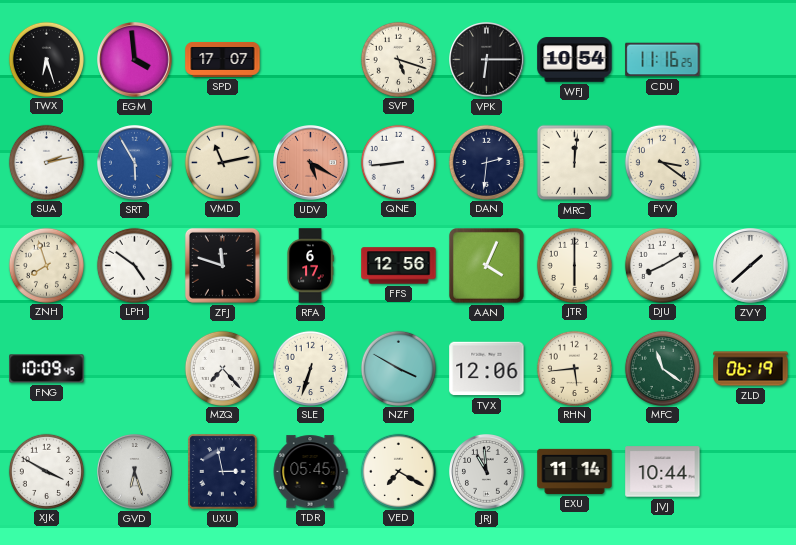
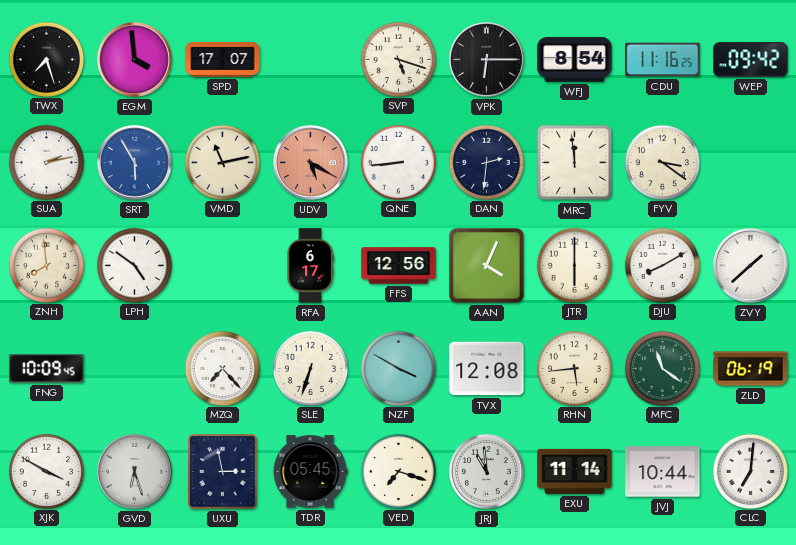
TWX: 6:27 -> 7:27
WFJ: 10:54 -> 8:54
WEP: none -> 09:42
MRC: 12:01 -> 11:59
ZNH: 7:57 -> 7:59
ZFJ: 11:48 -> none
TVX: 12:06 -> 12:08
VED: 7:20 -> 7:18
CLC: none -> 7:01
